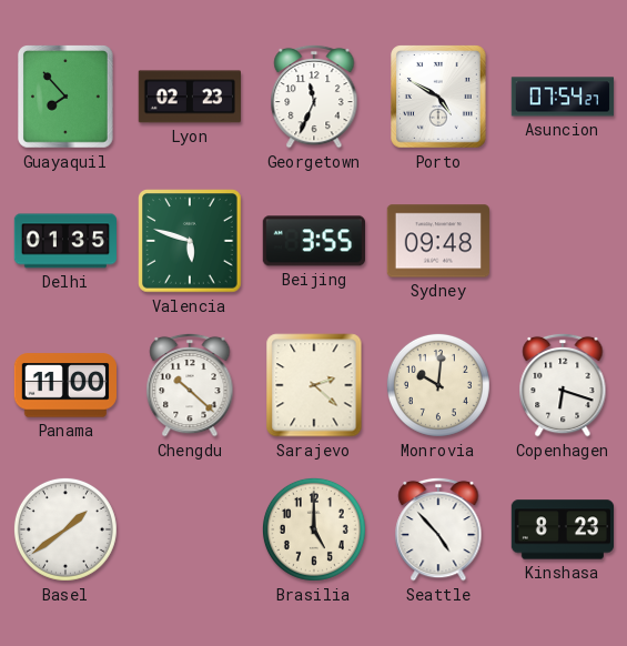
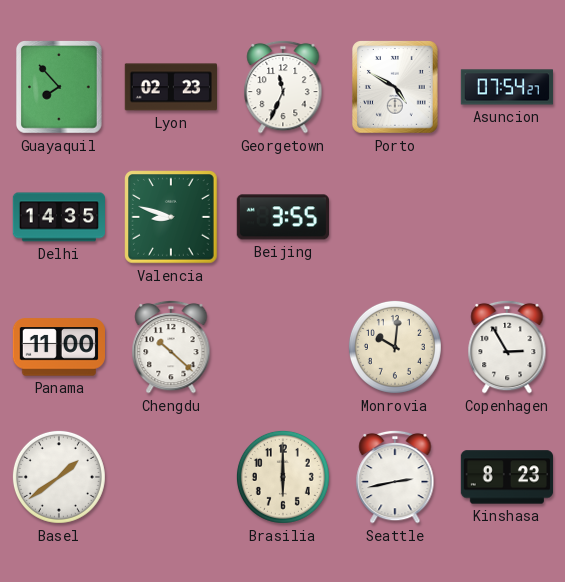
Delhi: 01:35 -> 14:35
Valencia: 5:48 -> 8:48
Sydney: 09:48 -> none
Sarajevo: 2:22 -> none
Copenhagen: 6:18 -> 2:55
Brasilia: 5:00 -> 6:00
Seattle: 4:53 -> 2:43
